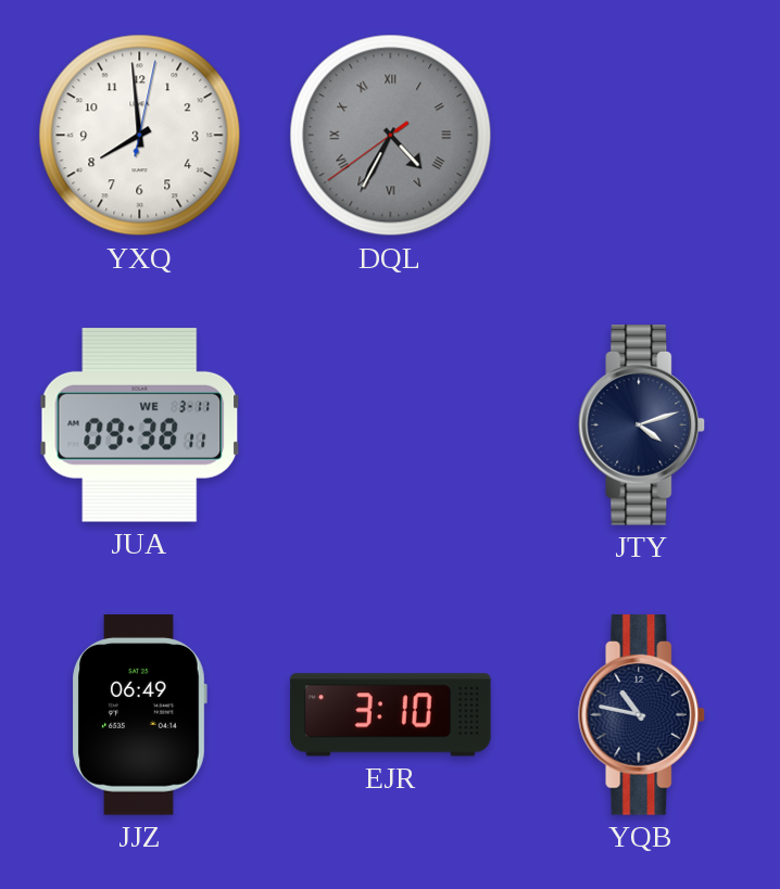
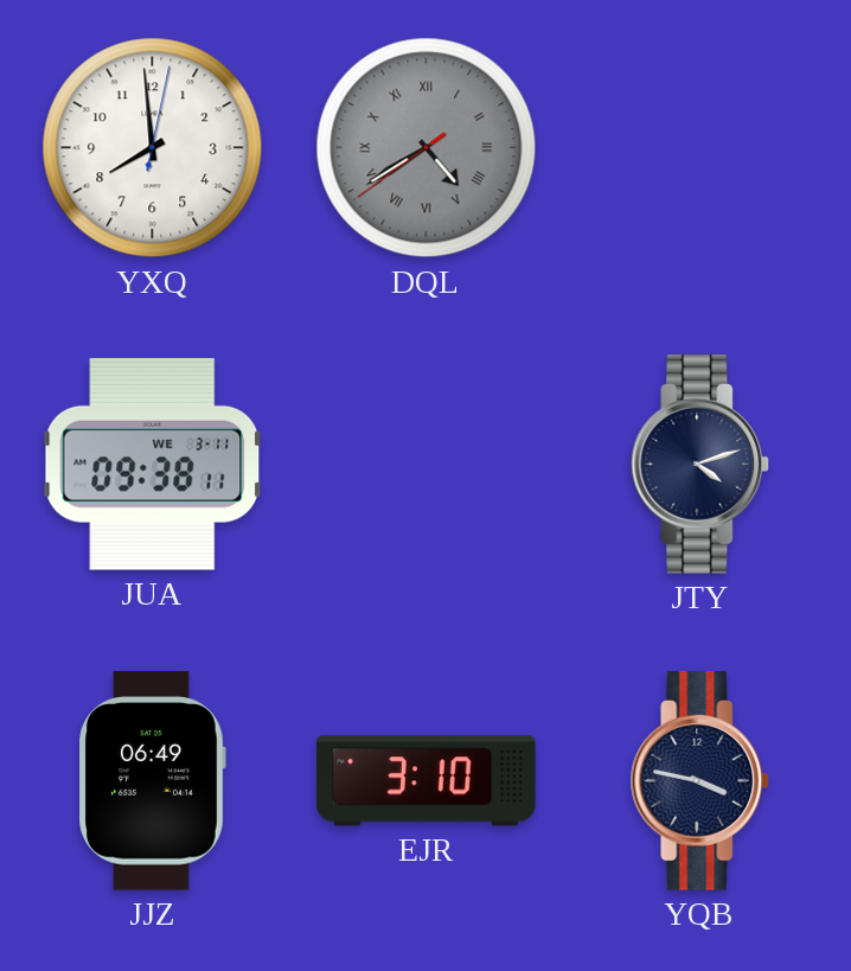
DQL: 4:34 -> 4:39
YQB: 10:47 -> 3:47
